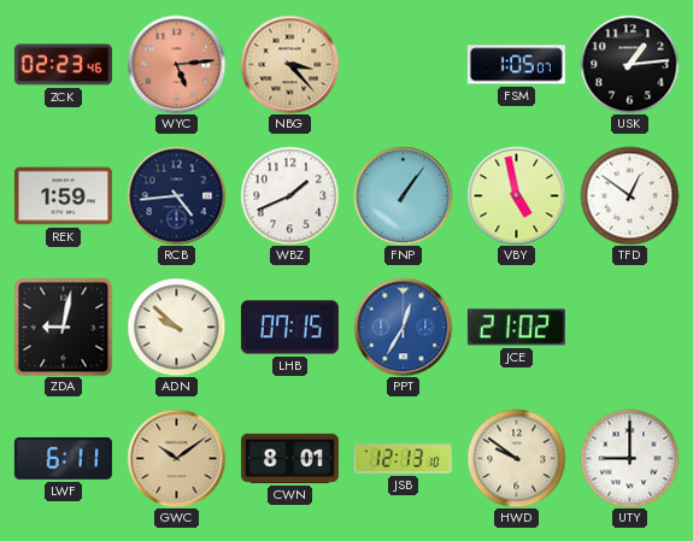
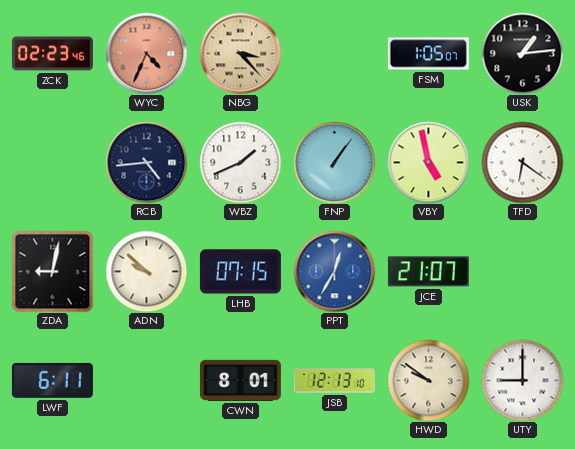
WYC: 5:14 -> 4:34
REK: 1:59 -> none
TFD: 12:51 -> 6:21
JCE: 21:02 -> 21:07
GWC: 10:09 -> none
